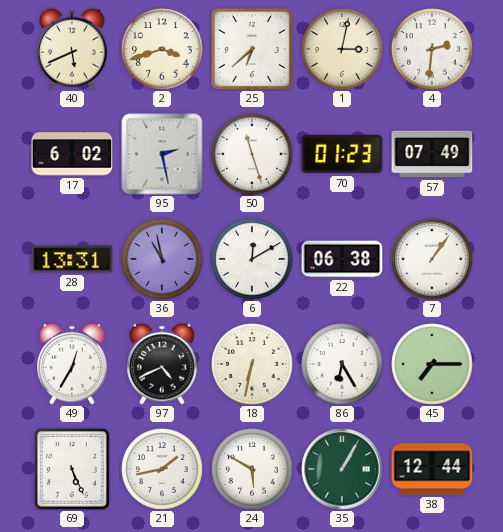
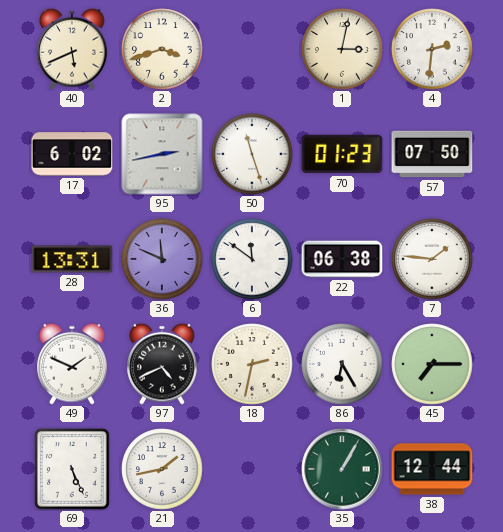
25: 6:38 -> none
95: 2:28 -> 2:43
57: 07:49 -> 07:50
36: 10:58 -> 11:49
6: 12:10 -> 11:51
7: 1:06 -> 1:46
49: 12:35 -> 1:49
18: 6:32 -> 2:32
24: 5:50 -> none
